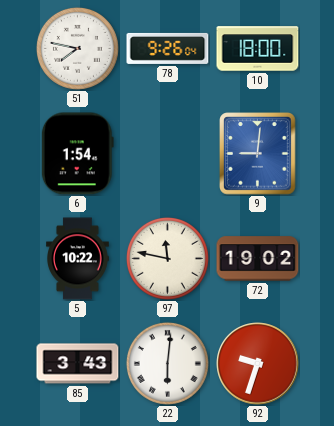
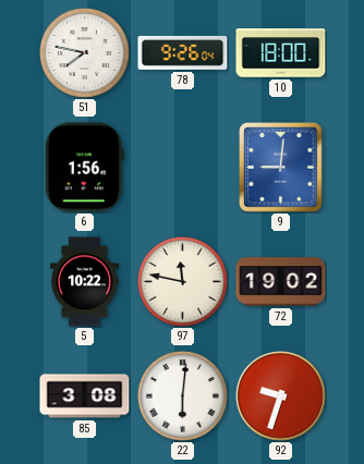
6: 1:54 -> 1:56
85: 3:43 -> 3:08
